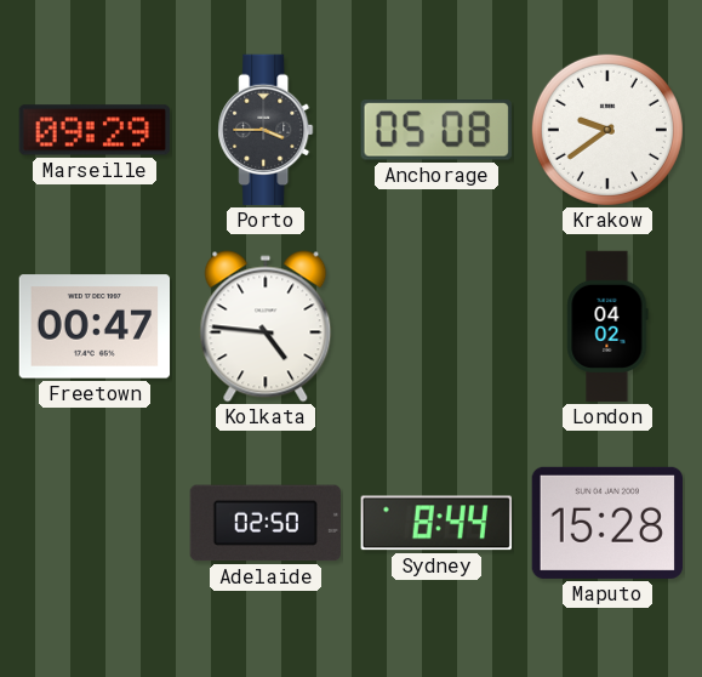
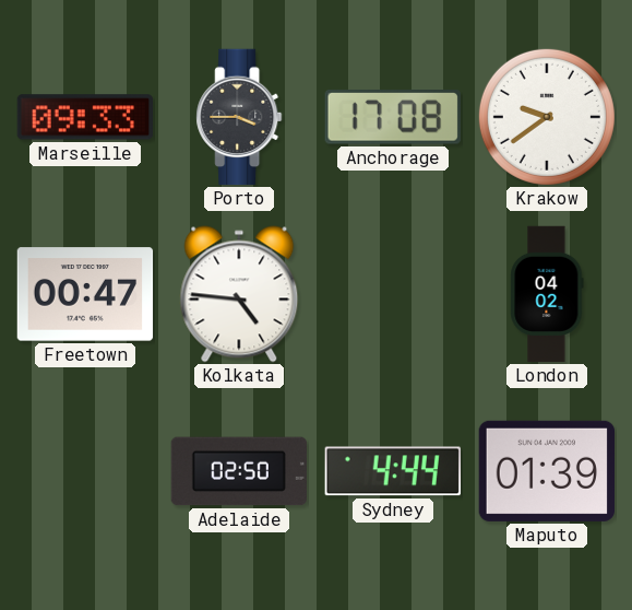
Marseille: 09:29 -> 09:33
Anchorage: 05:08 -> 17:08
Sydney: 8:44 -> 4:44
Maputo: 15:28 -> 01:39
